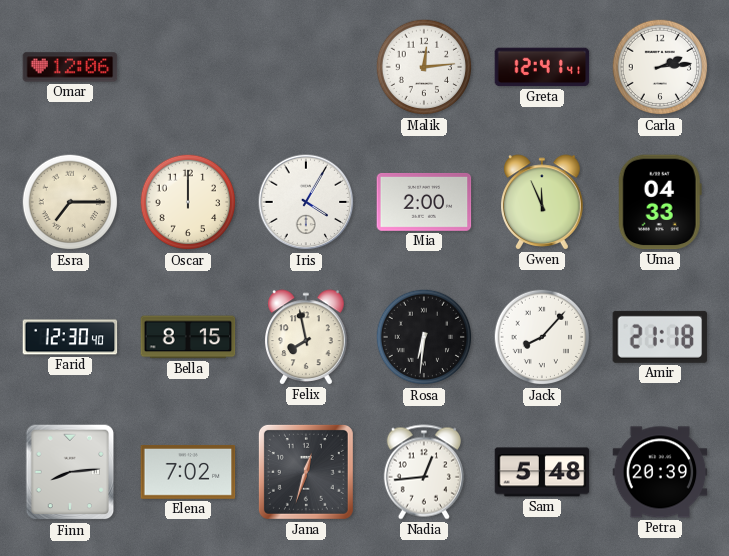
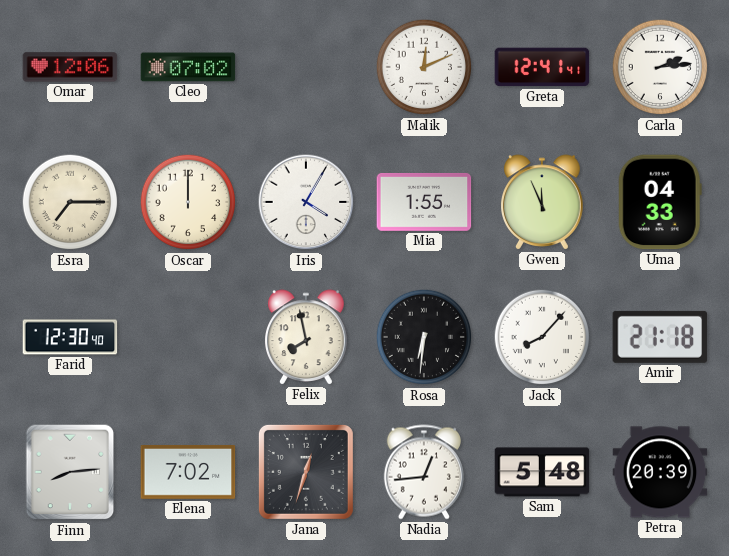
Cleo: none -> 07:02
Malik: 12:14 -> 12:11
Mia: 2:00 -> 1:55
Bella: 8:15 -> none
